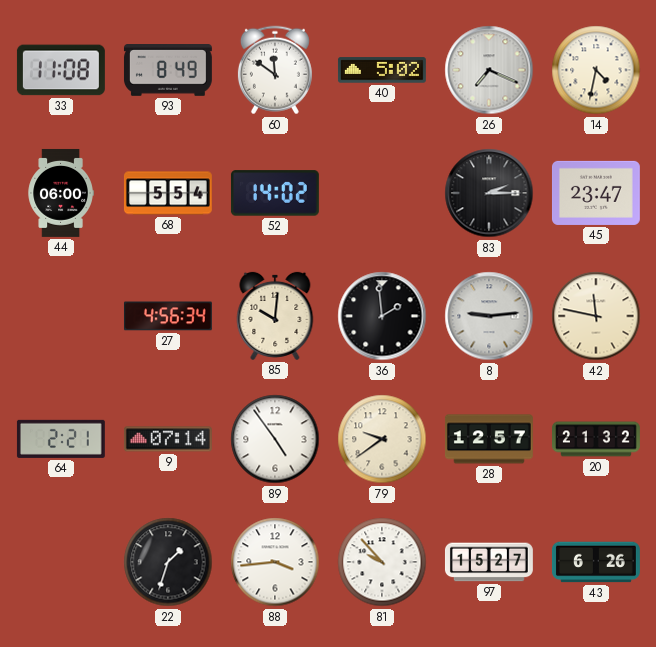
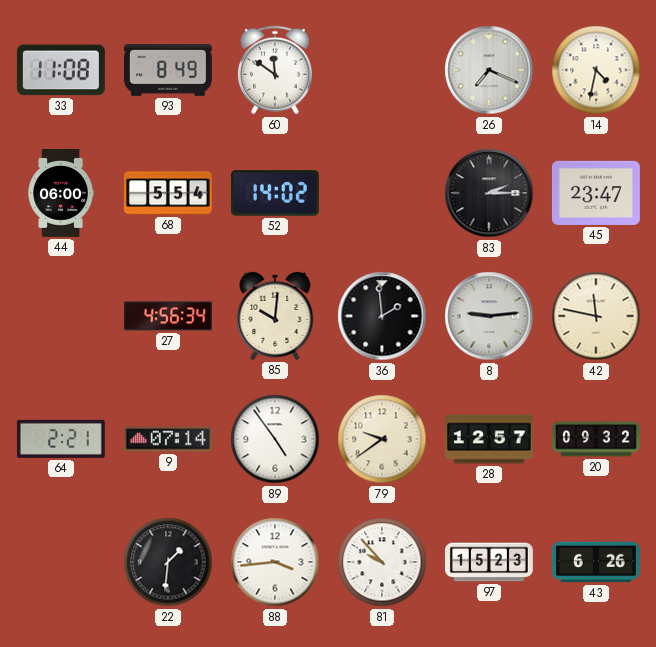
40: 5:02 -> none
20: 21:32 -> 09:32
22: 1:33 -> 1:31
97: 15:27 -> 15:23
